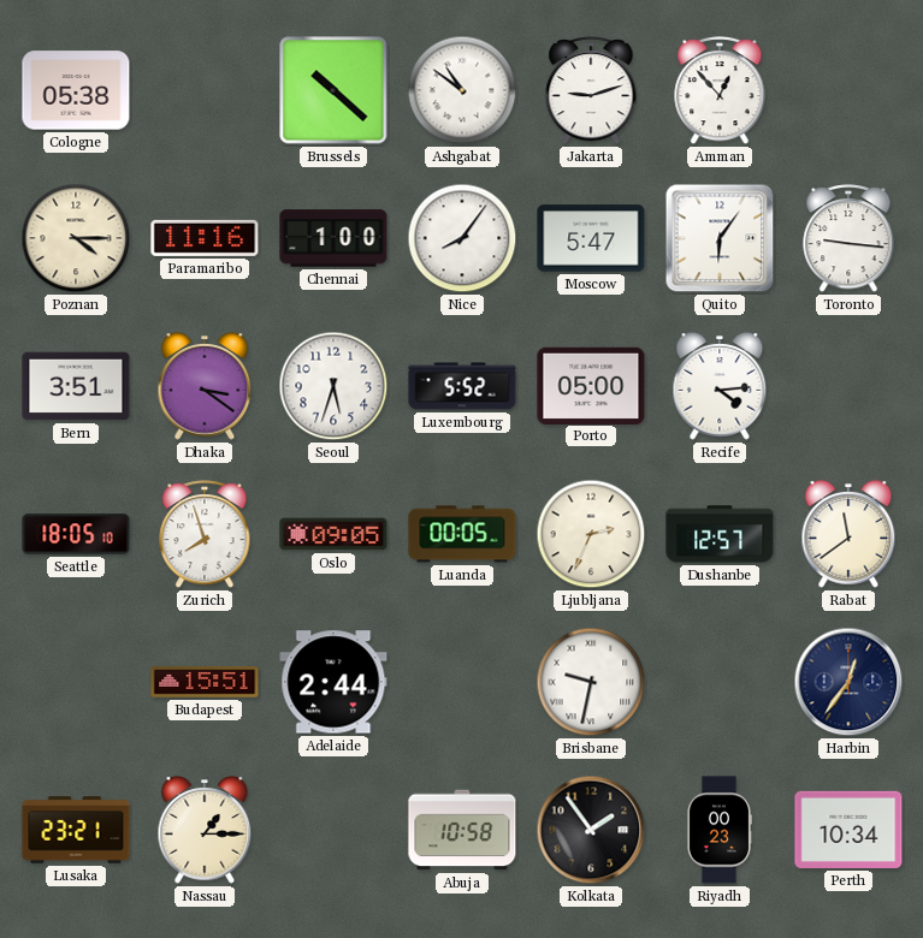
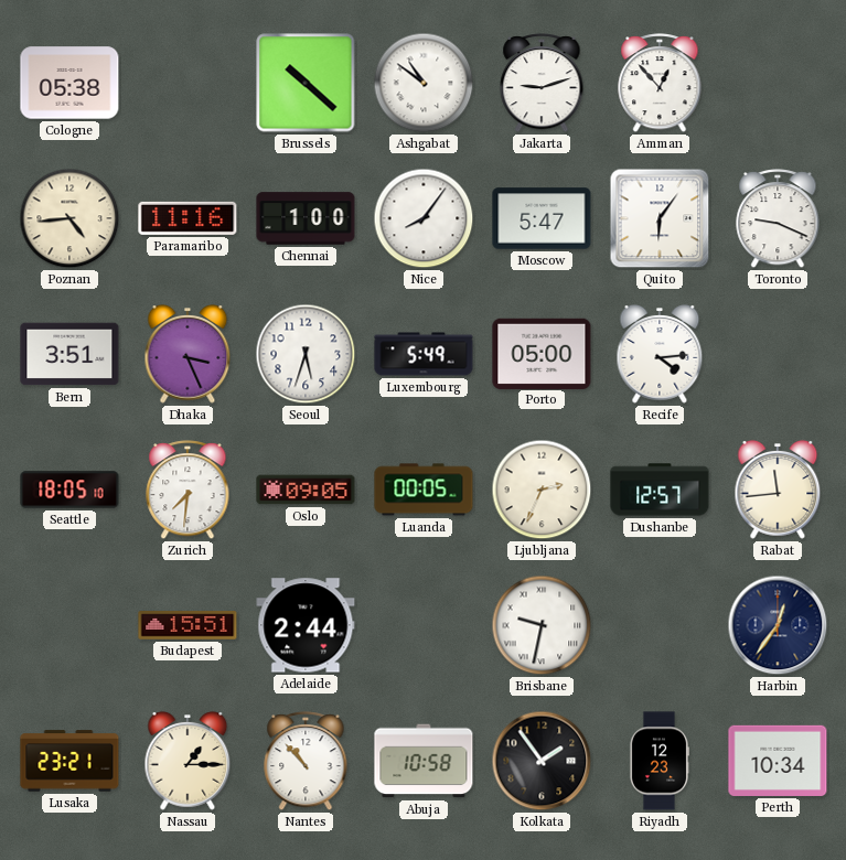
Poznan: 4:15 -> 4:44
Toronto: 9:16 -> 9:19
Dhaka: 3:21 -> 3:26
Luxembourg: 5:52 -> 5:49
Zurich: 7:57 -> 7:31
Rabat: 11:39 -> 11:44
Nantes: none -> 10:53
Riyadh: 00:23 -> 12:23
